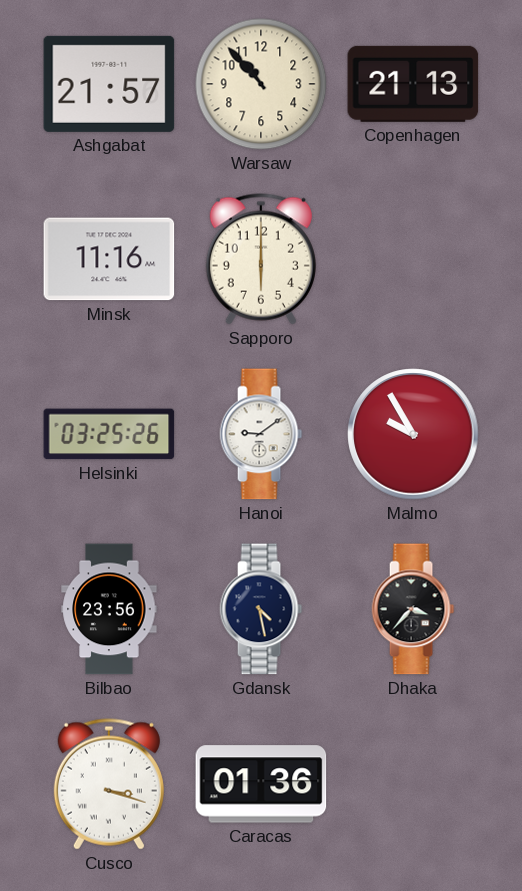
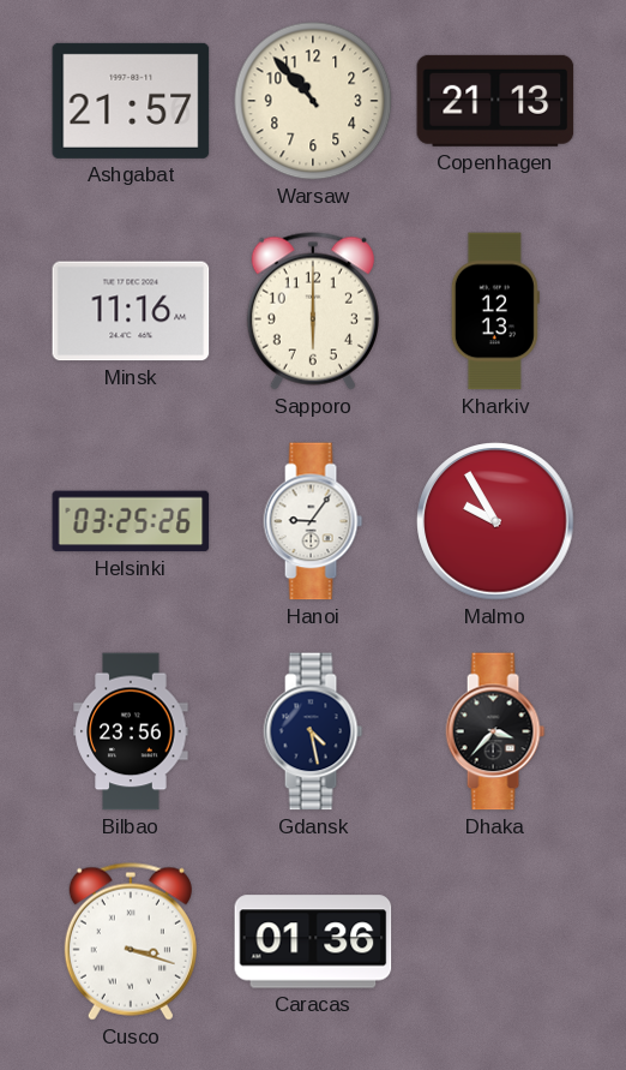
Kharkiv: none -> 12:13
Hanoi: 9:09 -> 9:06
